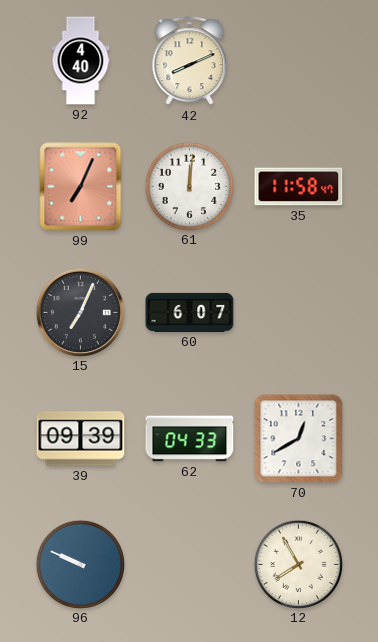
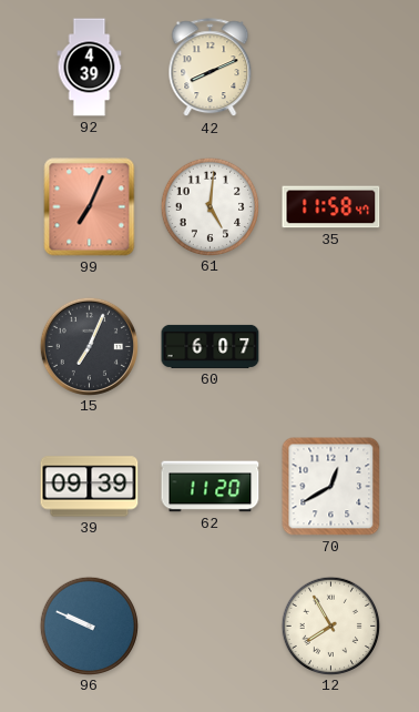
92: 4:40 -> 4:39
61: 12:01 -> 5:01
62: 04:33 -> 11:20
